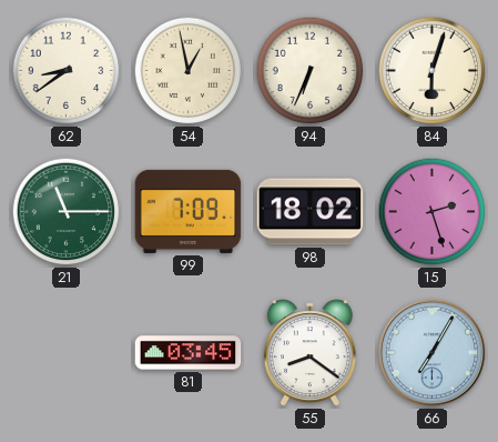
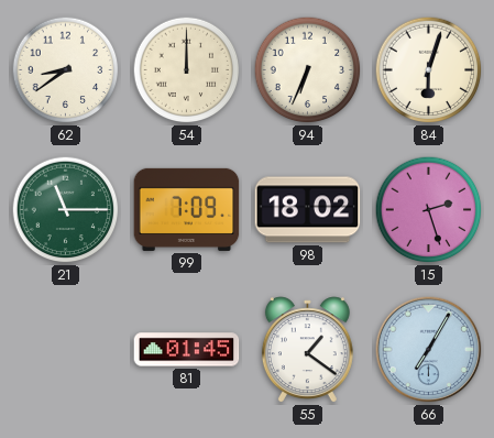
54: 12:58 -> 12:00
81: 03:45 -> 01:45
55: 8:21 -> 1:21
